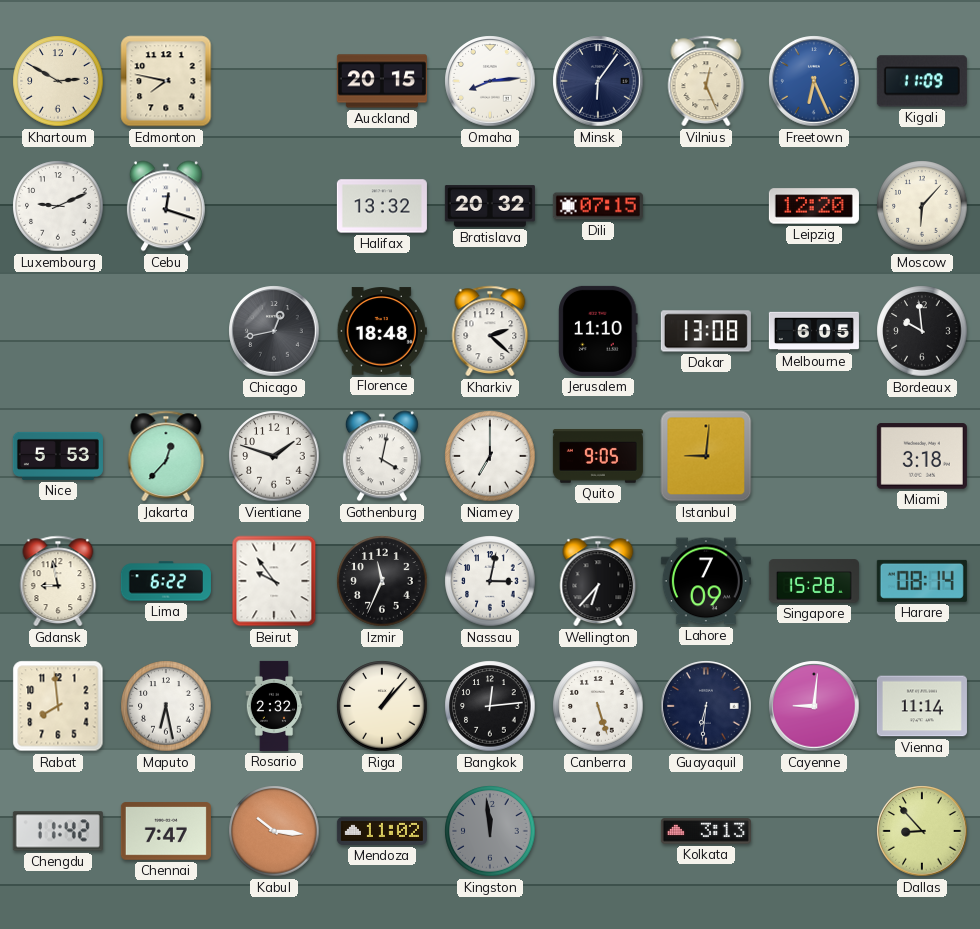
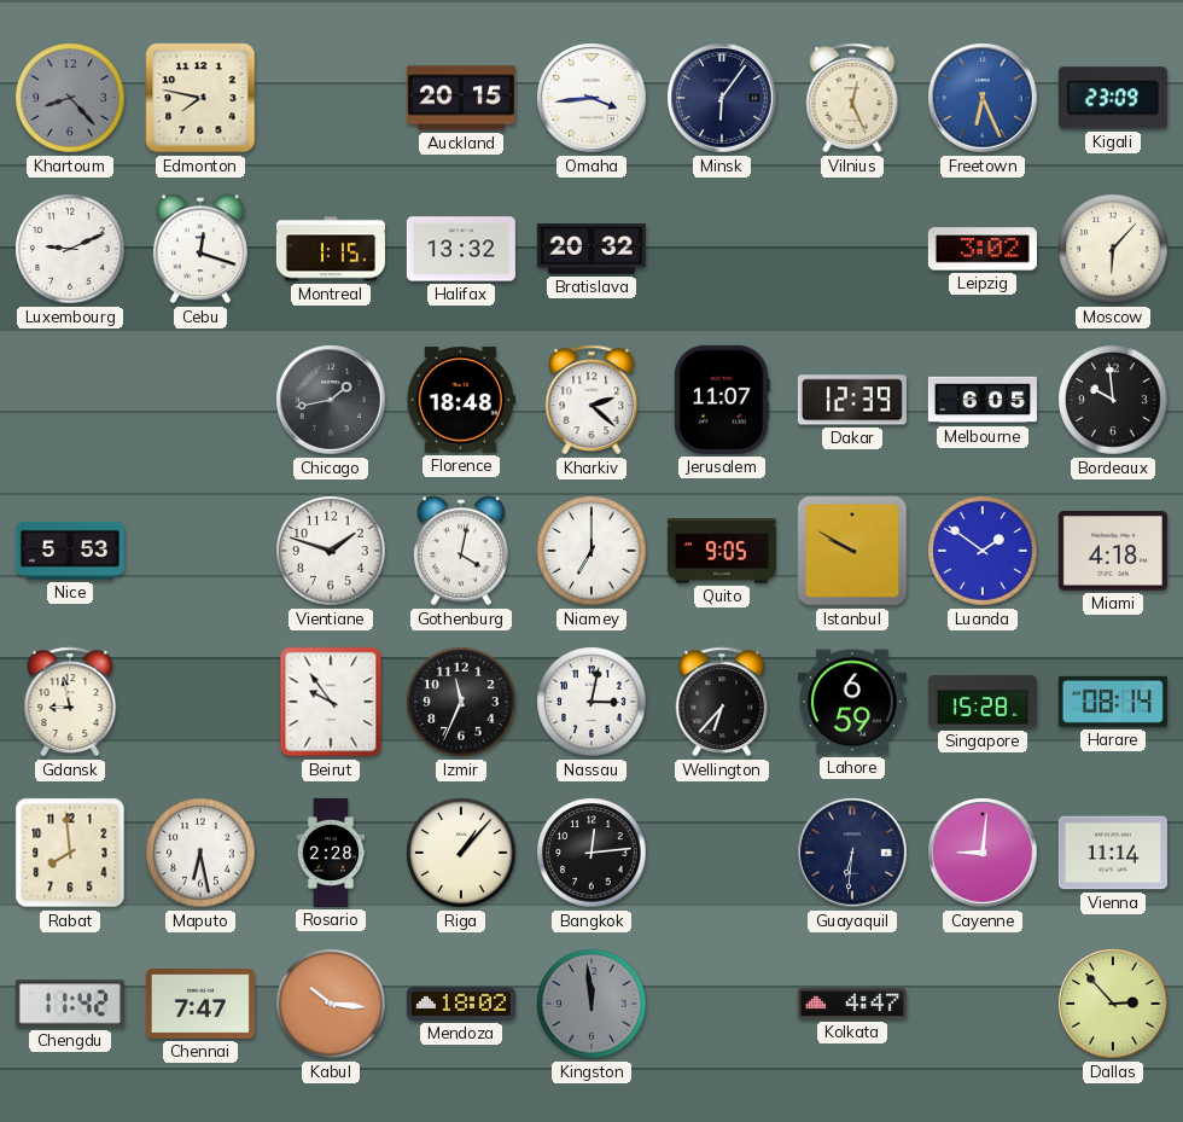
Khartoum: 2:50 -> 8:23
Khartoum dial: cream -> grey
Omaha: 8:14 -> 3:44
Kigali: 11:09 -> 23:09
Montreal: none -> 1:15
Dili: 07:15 -> none
Leipzig: 12:20 -> 3:02
Chicago: 12:43 -> 1:43
Jerusalem: 11:10 -> 11:07
Dakar: 13:08 -> 12:39
Jakarta: 12:37 -> none
Istanbul: 9:01 -> 9:50
Luanda: none -> 1:51
Miami: 3:18 -> 4:18
Lima: 6:22 -> none
Lahore: 7:09 -> 6:59
Rosario: 2:32 -> 2:28
Canberra: 5:27 -> none
Mendoza: 11:02 -> 18:02
Kolkata: 3:13 -> 4:47
Dallas: 8:53 -> 2:53
